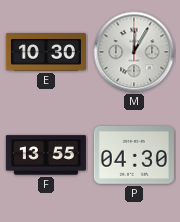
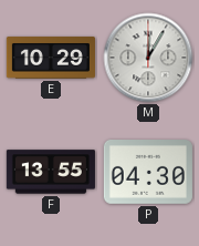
E: 10:30 -> 10:29
